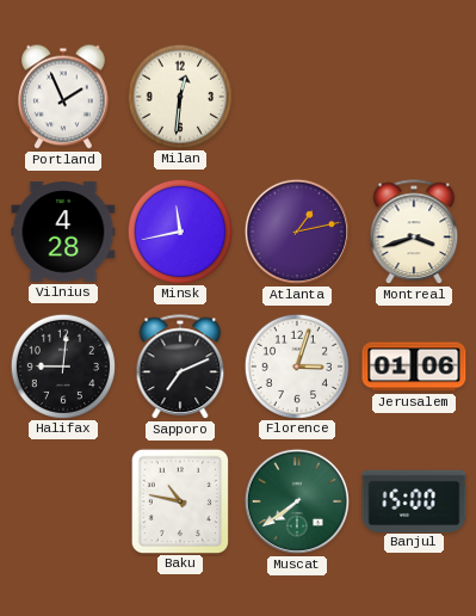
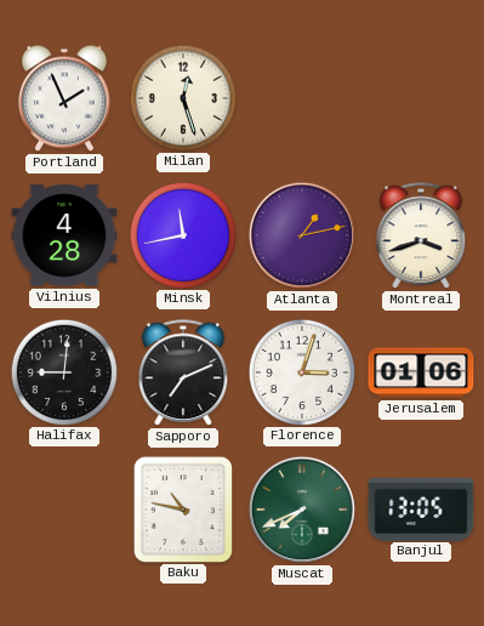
Milan: 12:31 -> 12:27
Muscat: 7:39 -> 7:41
Banjul: 15:00 -> 13:05
